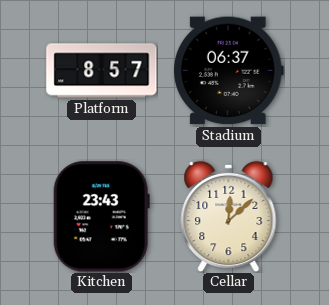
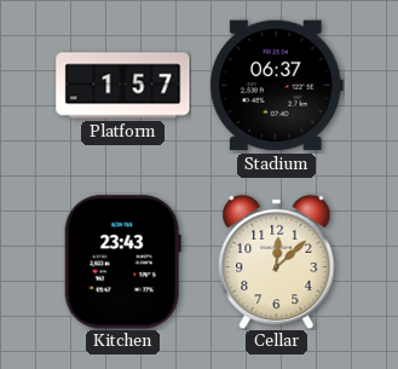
Platform: 8:57 -> 1:57
